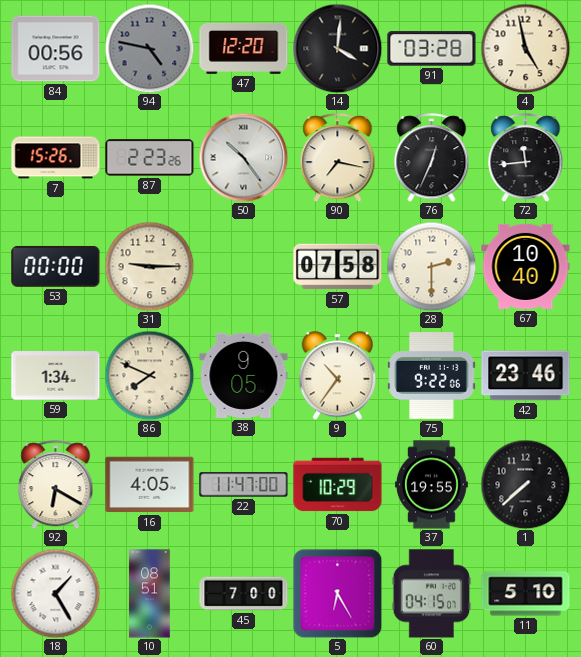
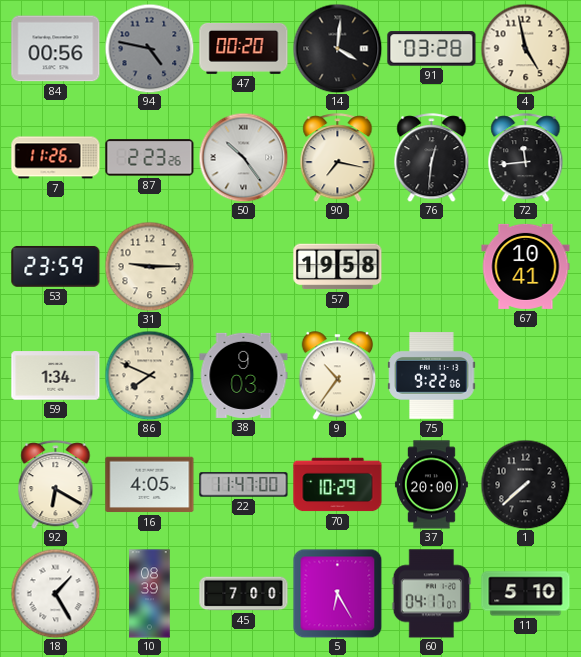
47: 12:20 -> 00:20
7: 15:26 -> 11:26
76: 12:34 -> 12:31
53: 00:00 -> 23:59
57: 07:58 -> 19:58
28: 2:30 -> none
67: 10:40 -> 10:41
38: 9:05 -> 9:03
42: 23:46 -> none
37: 19:55 -> 20:00
10: 08:51 -> 08:39
60: 04:15 -> 04:17
